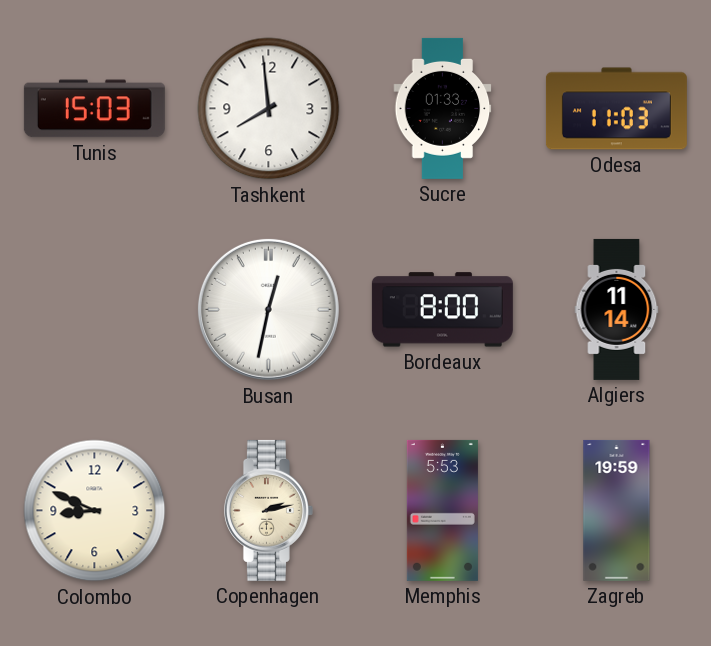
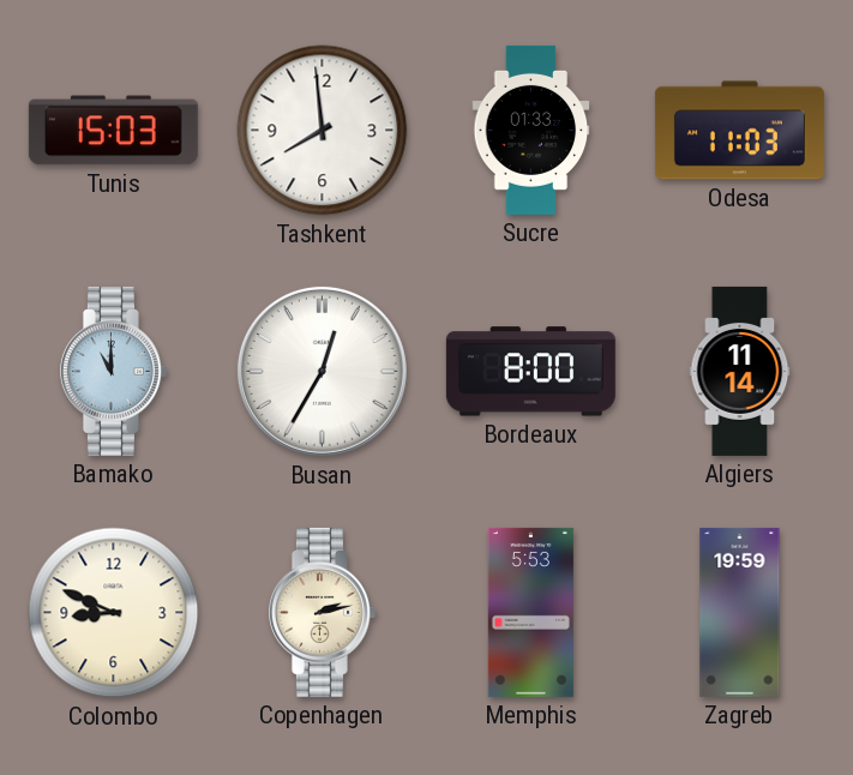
Bamako: none -> 11:00
Busan: 12:32 -> 12:35
